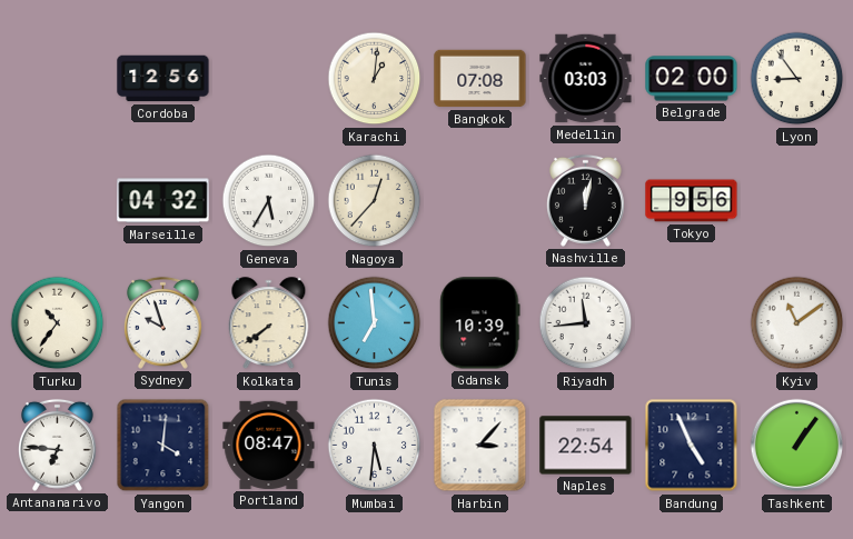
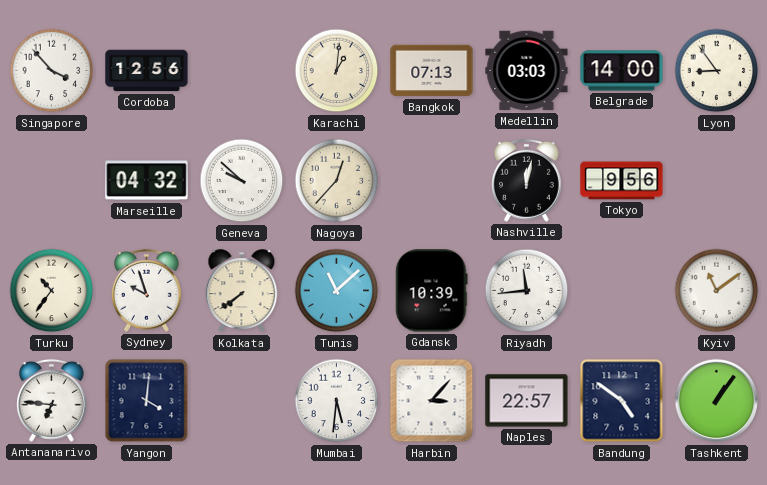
Singapore: none -> 3:53
Bangkok: 07:08 -> 07:13
Belgrade: 02:00 -> 14:00
Geneva: 5:35 -> 9:52
Tunis: 6:59 -> 11:08
Portland: 08:47 -> none
Naples: 22:54 -> 22:57
Bandung: 4:56 -> 4:51
